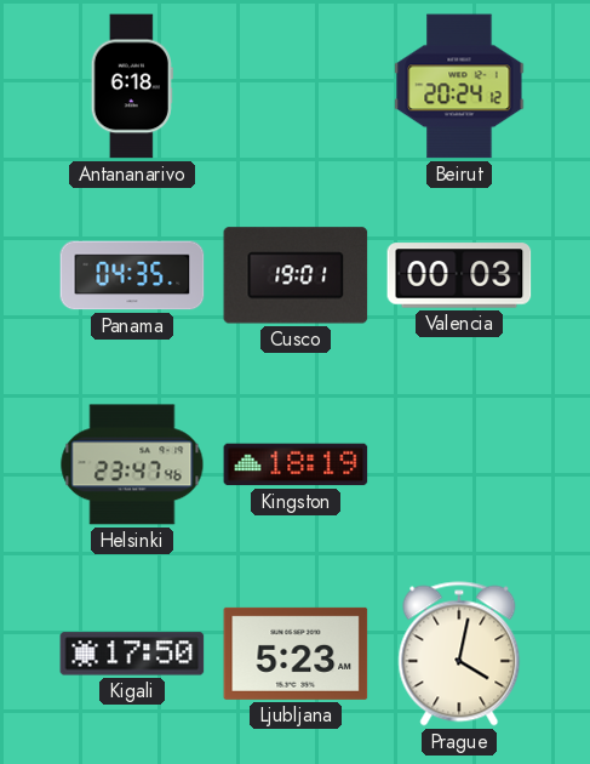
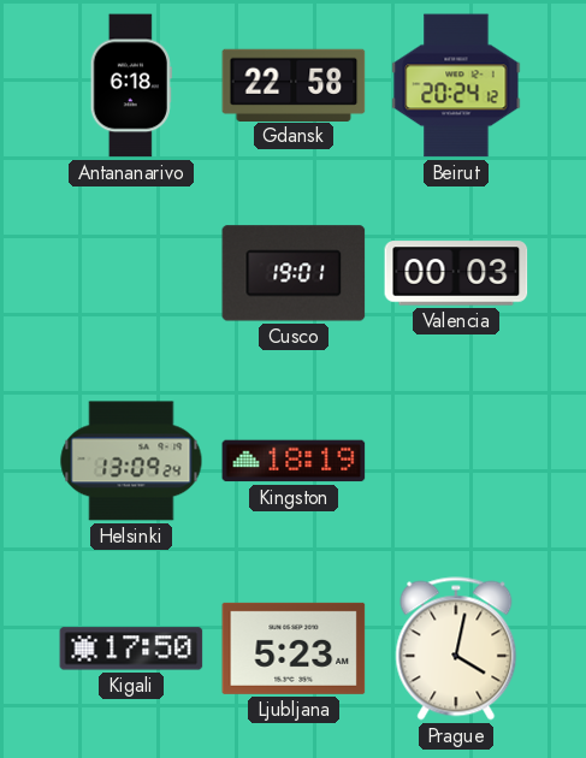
Gdansk: none -> 22:58
Panama: 04:35 -> none
Helsinki: 23:47 -> 13:09
